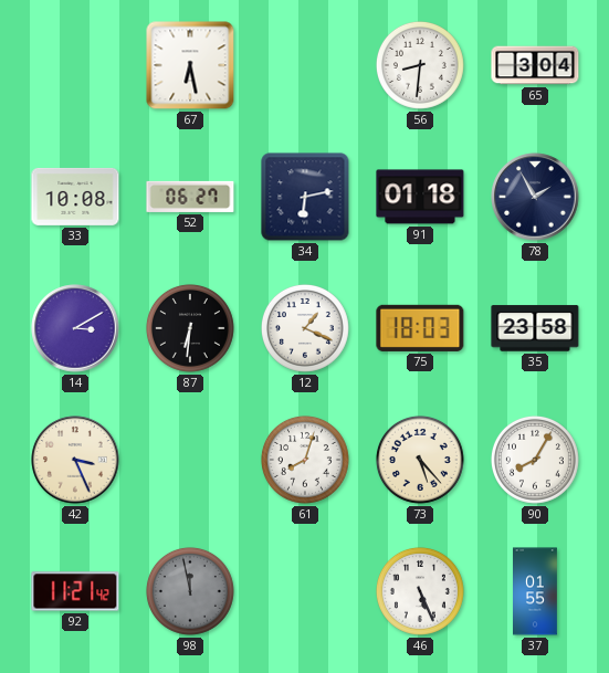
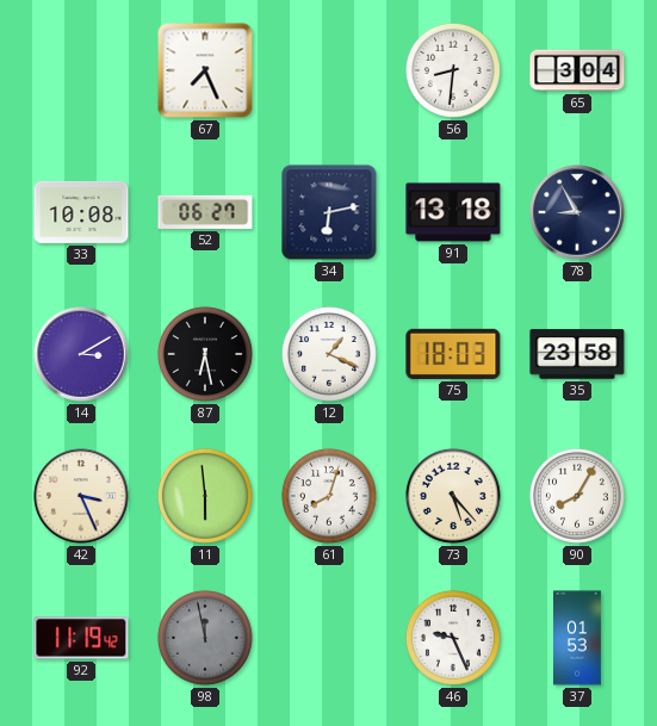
67: 6:28 -> 7:26
91: 01:18 -> 13:18
78: 1:55 -> 8:55
87: 6:31 -> 6:28
11: none -> 5:59
92: 11:21 -> 11:19
46: 5:26 -> 9:26
37: 01:55 -> 01:53
